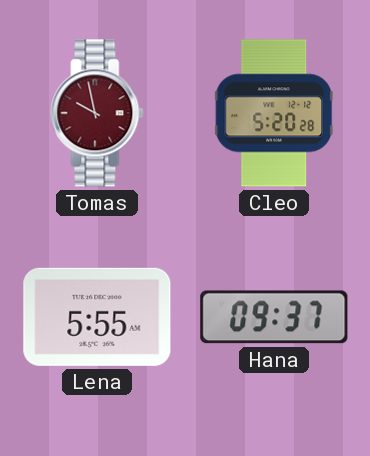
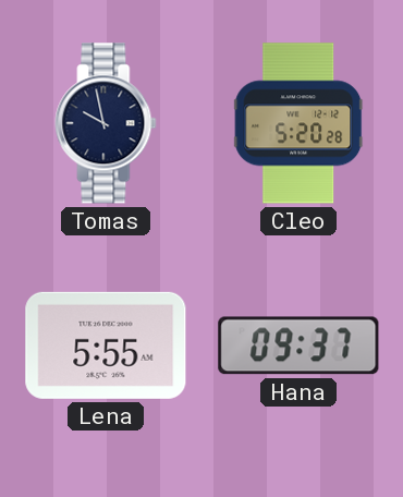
Tomas dial: burgundy -> navy
